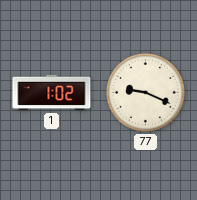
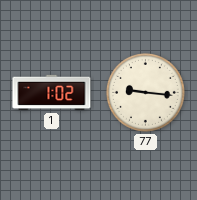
77: 9:19 -> 9:16
